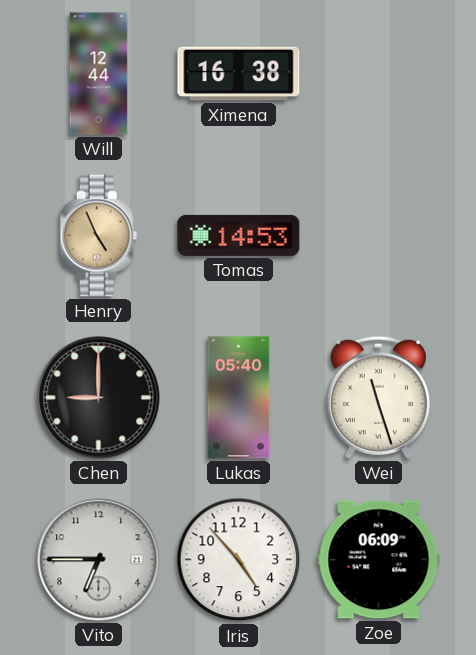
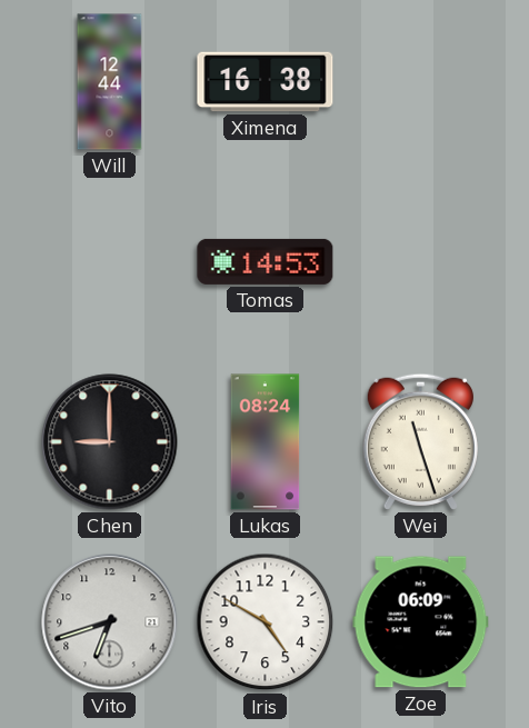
Henry: 4:56 -> none
Lukas: 05:40 -> 08:24
Vito: 6:45 -> 6:42
Iris: 4:53 -> 4:50
